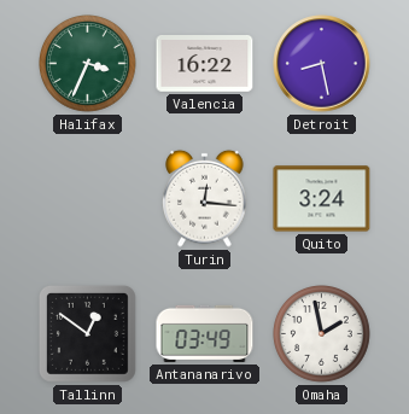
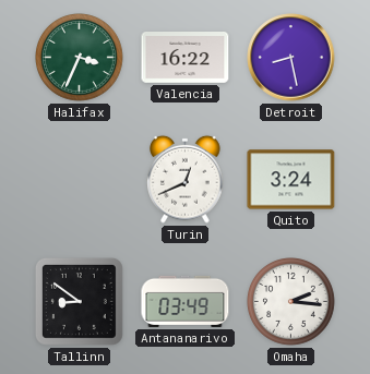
Turin: 12:16 -> 12:41
Tallinn: 12:51 -> 8:51
Omaha: 1:58 -> 2:16
